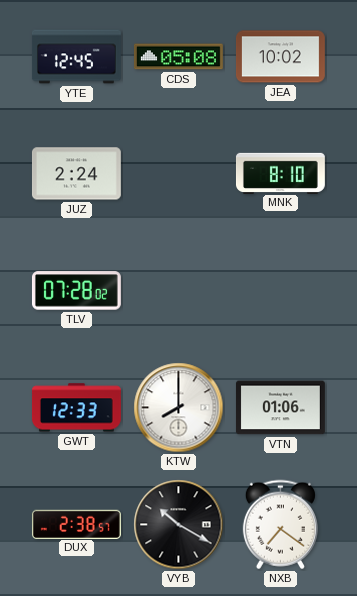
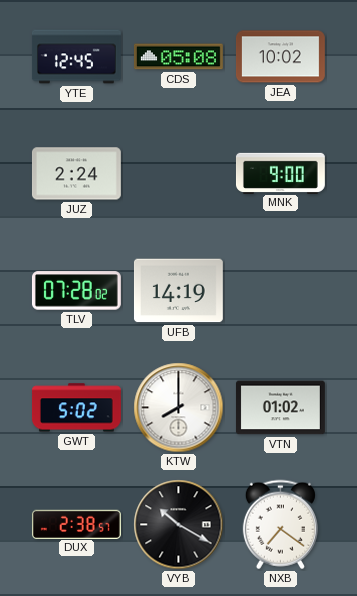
MNK: 8:10 -> 9:00
UFB: none -> 14:19
GWT: 12:33 -> 5:02
VTN: 01:06 -> 01:02
